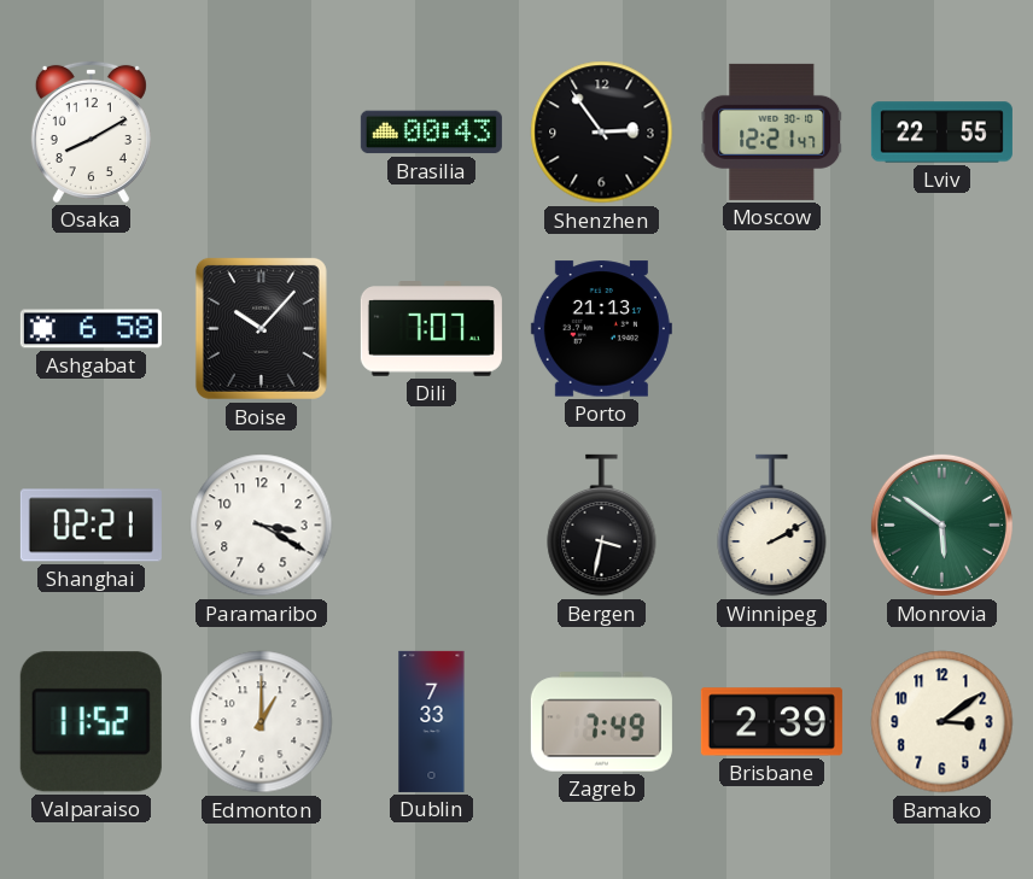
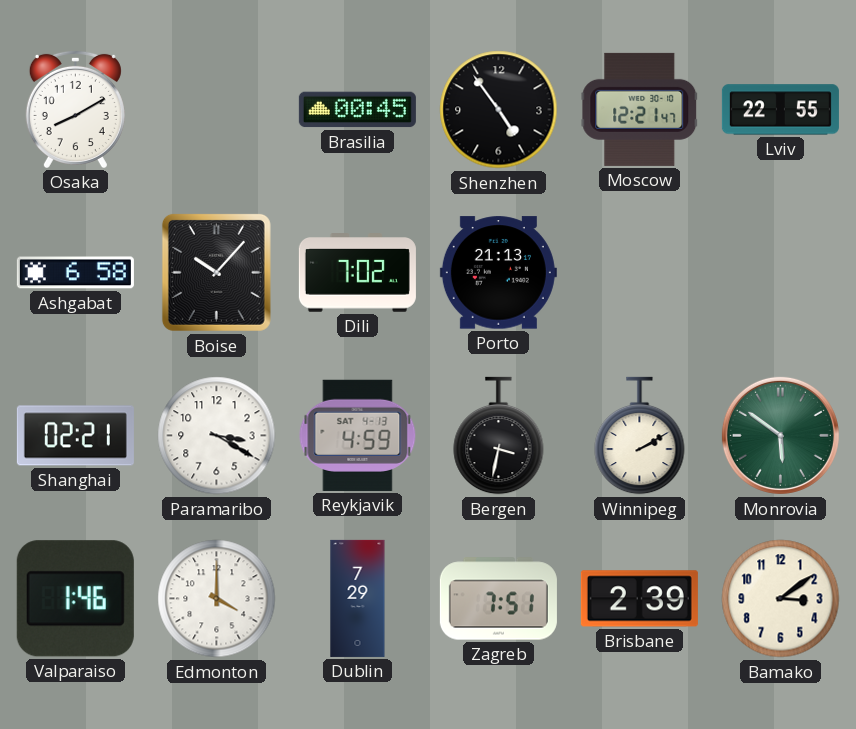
Brasilia: 00:43 -> 00:45
Shenzhen: 2:54 -> 4:54
Dili: 7:07 -> 7:02
Reykjavik: none -> 4:59
Valparaiso: 11:52 -> 1:46
Edmonton: 1:00 -> 4:00
Dublin: 7:33 -> 7:29
Zagreb: 7:49 -> 7:51
